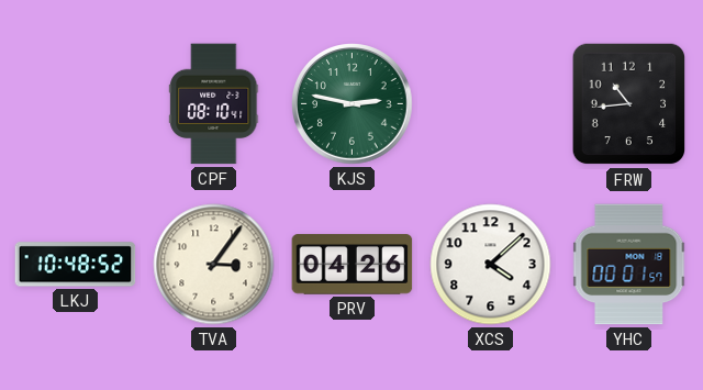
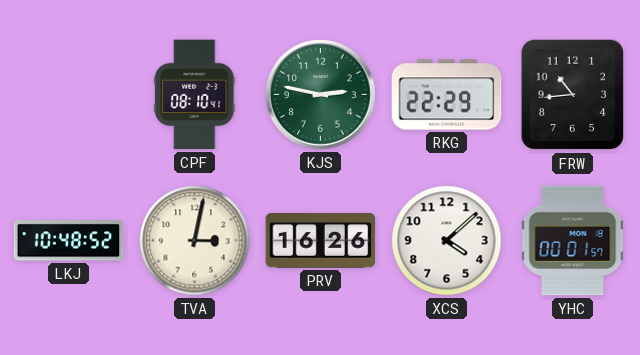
RKG: none -> 22:29
TVA: 3:06 -> 3:02
PRV: 04:26 -> 16:26
